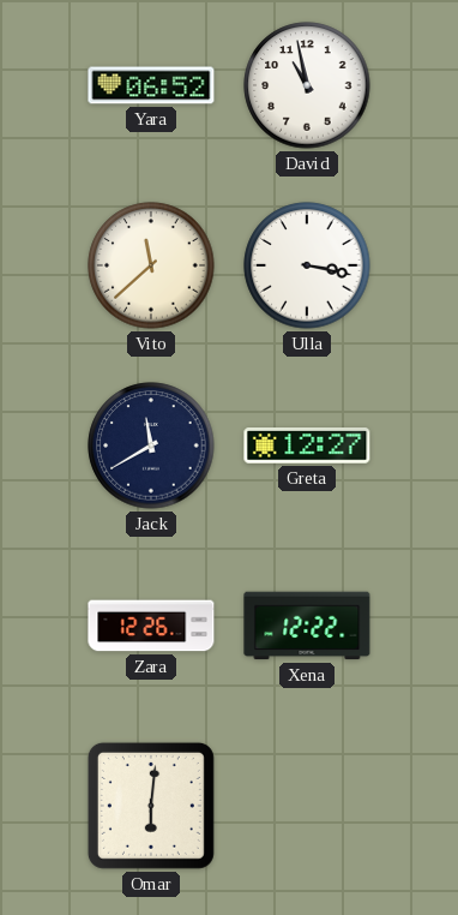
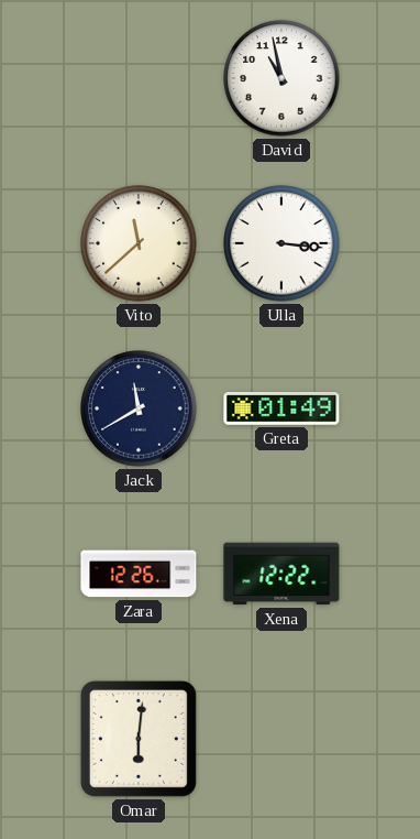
Yara: 06:52 -> none
Ulla: 3:17 -> 3:16
Greta: 12:27 -> 01:49
